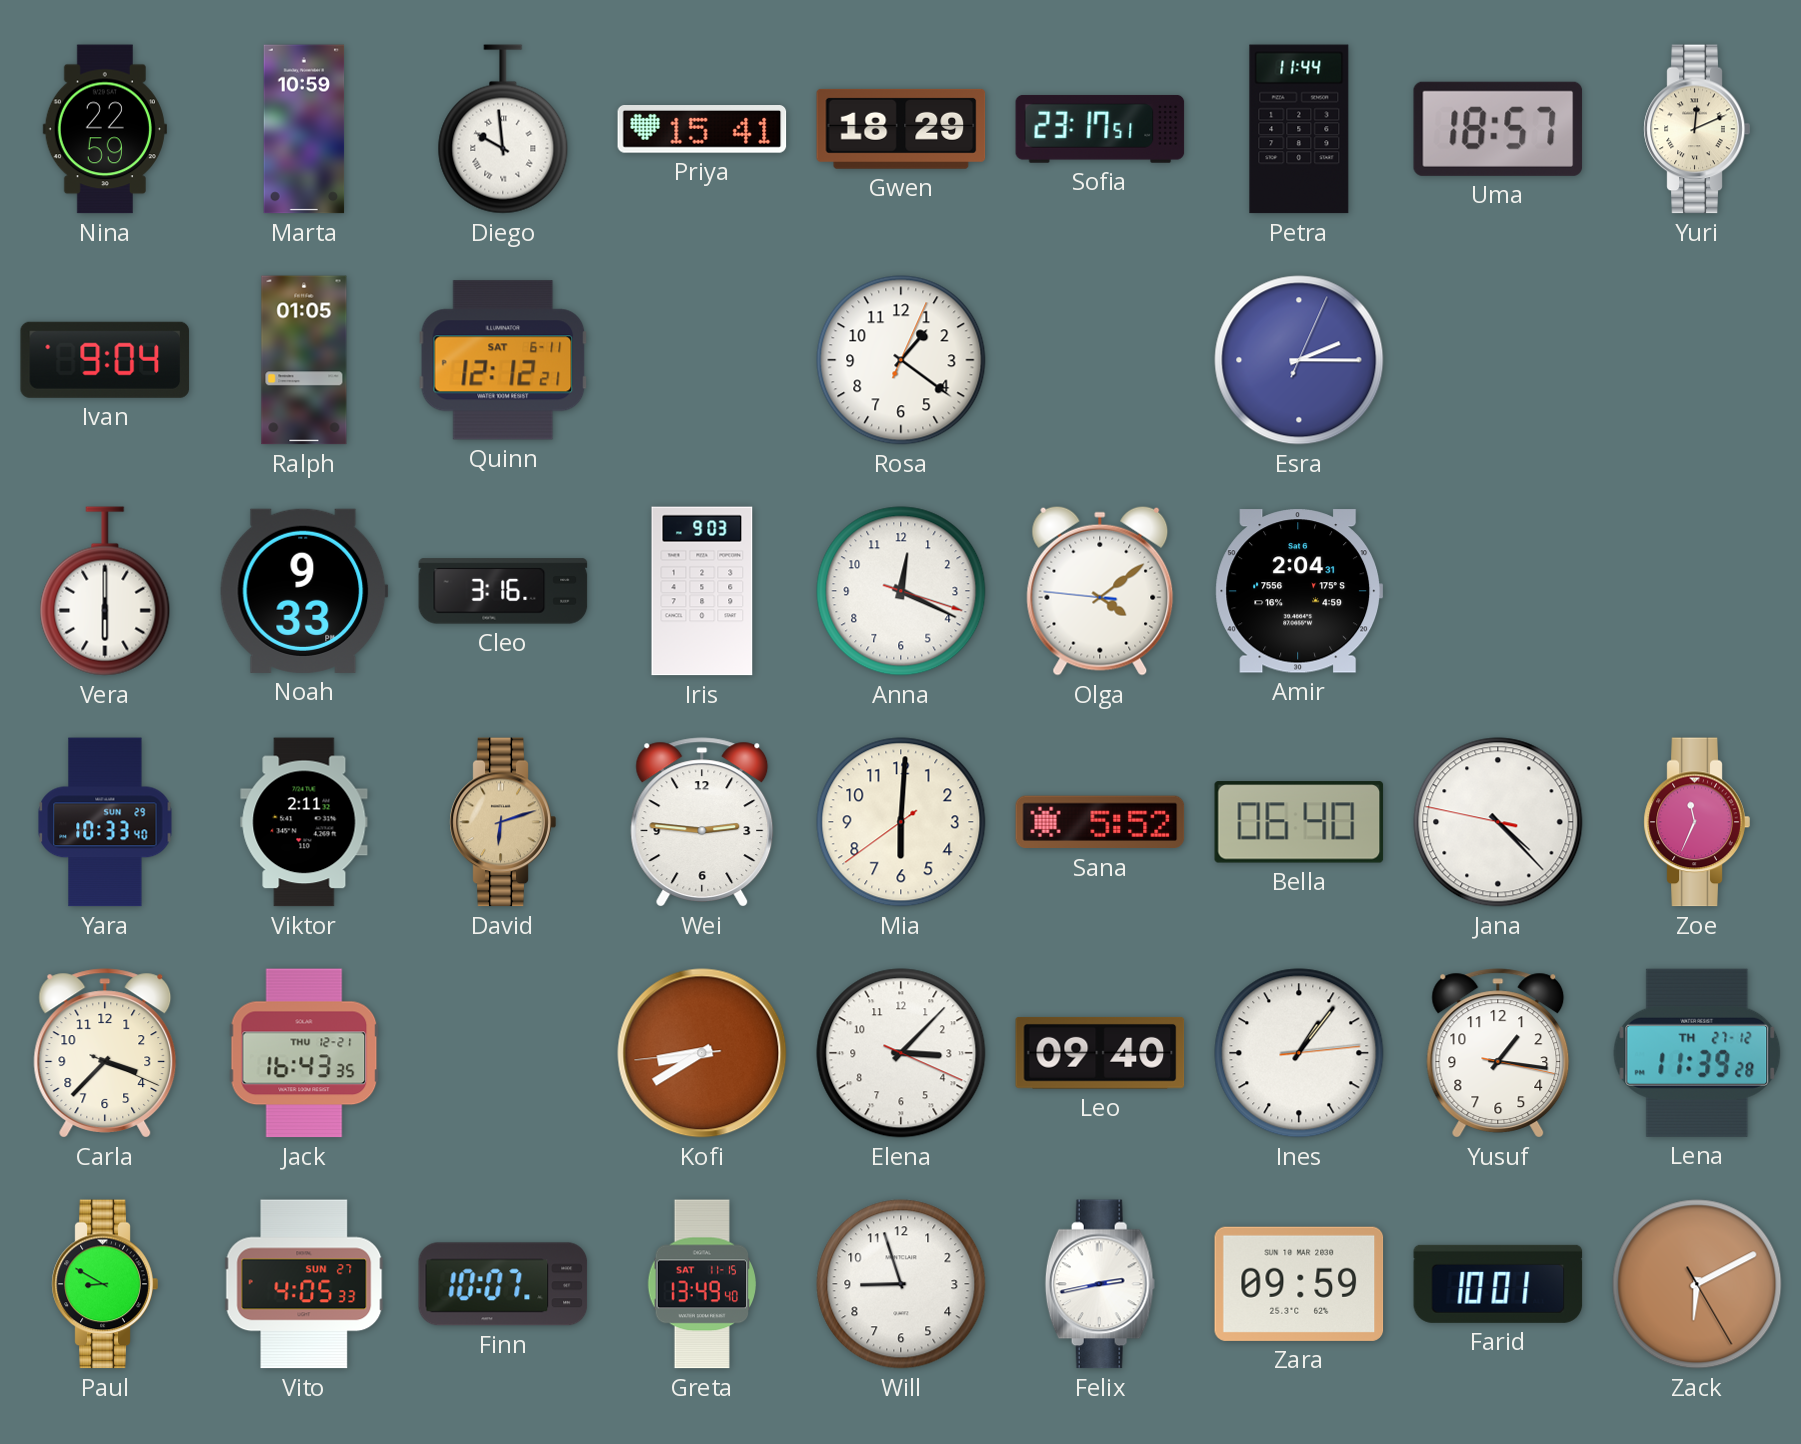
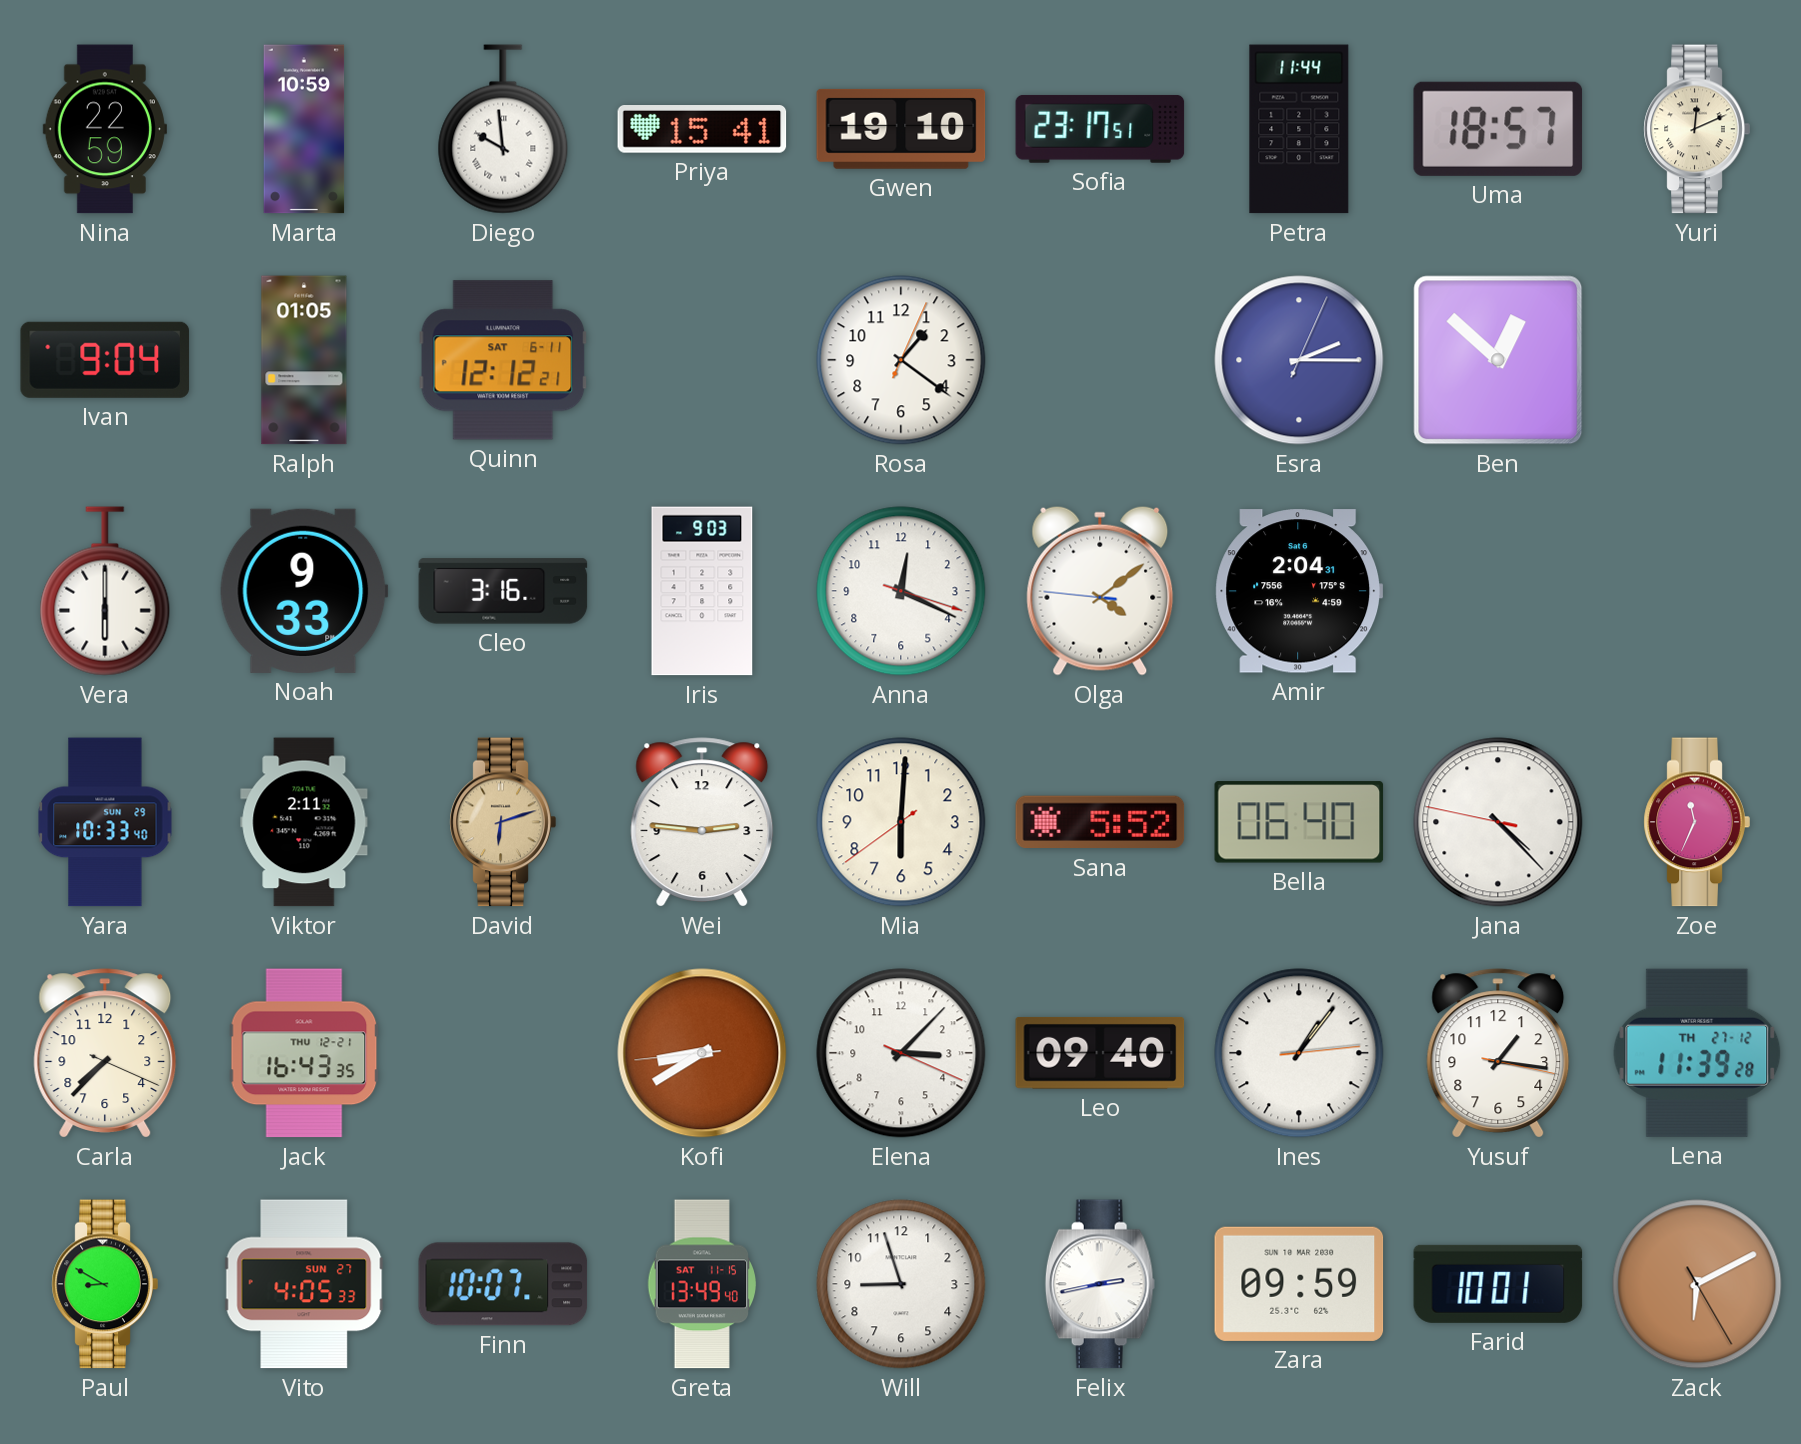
Gwen: 18:29 -> 19:10
Ben: none -> 12:52
Carla: 3:37 -> 7:37
